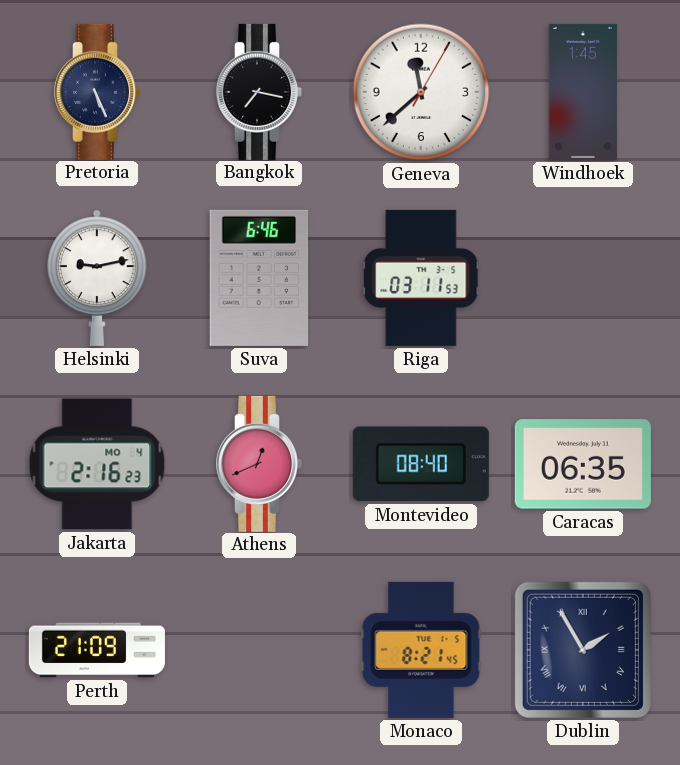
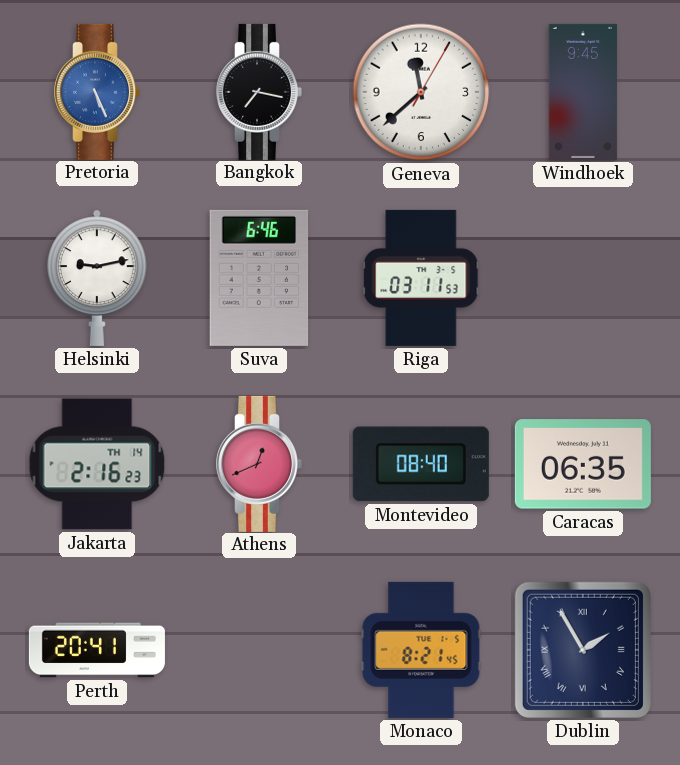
Pretoria dial: navy -> blue
Windhoek: 1:45 -> 9:45
Jakarta date: MO 4 -> TH 14
Perth: 21:09 -> 20:41
